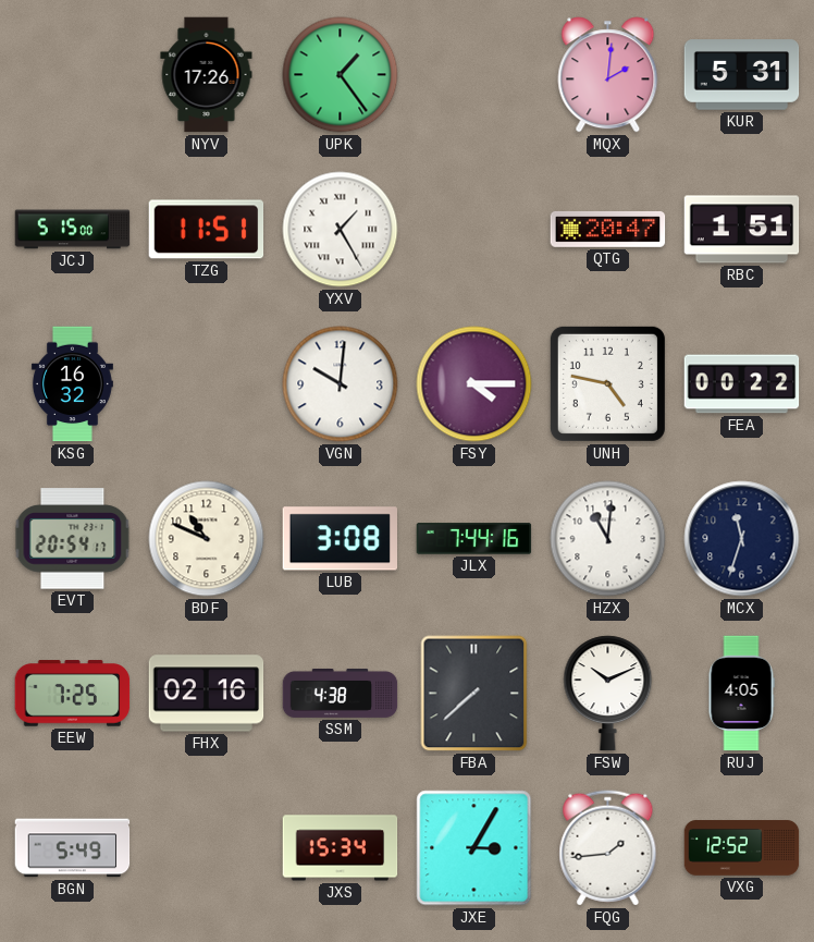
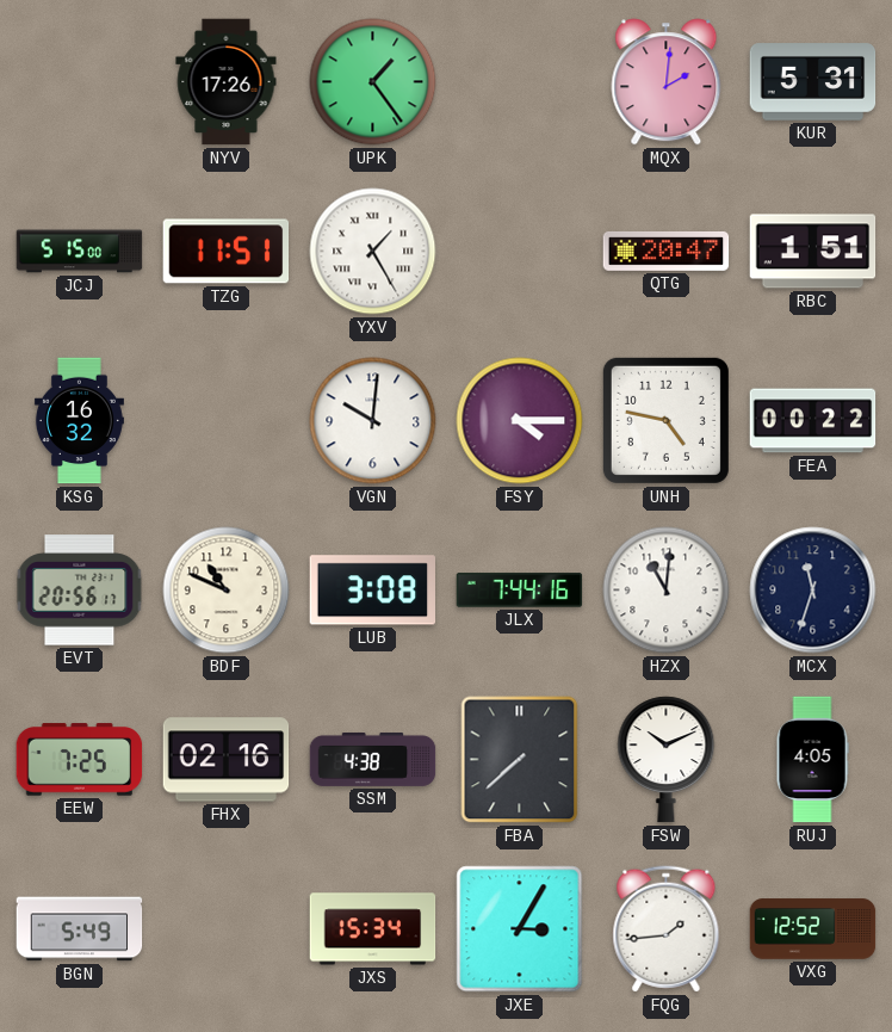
EVT: 20:54 -> 20:56
